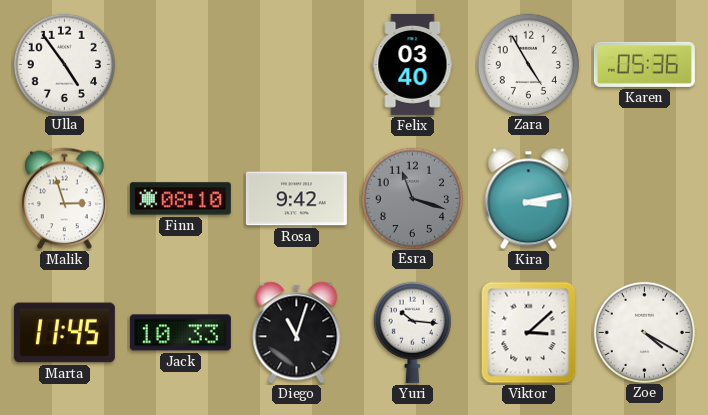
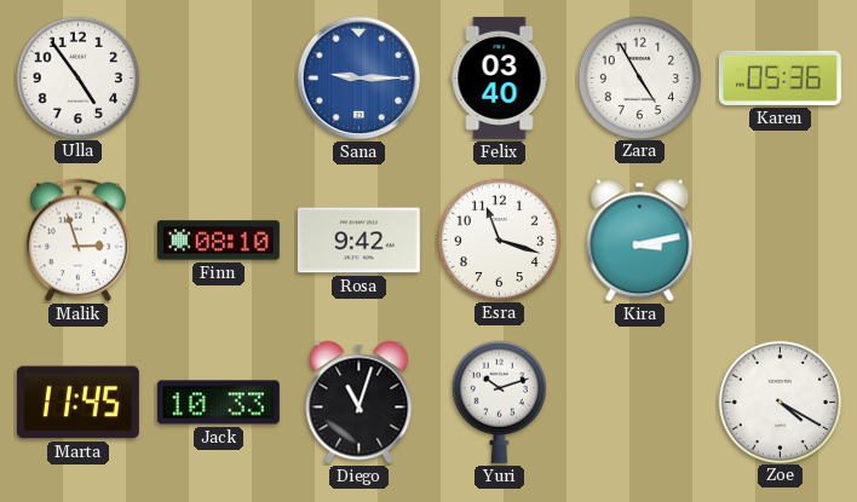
Sana: none -> 9:15
Esra dial: grey -> white
Yuri: 10:16 -> 10:12
Viktor: 3:08 -> none
